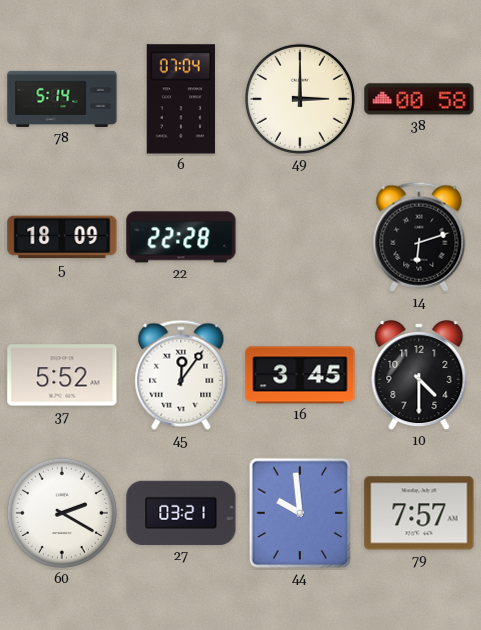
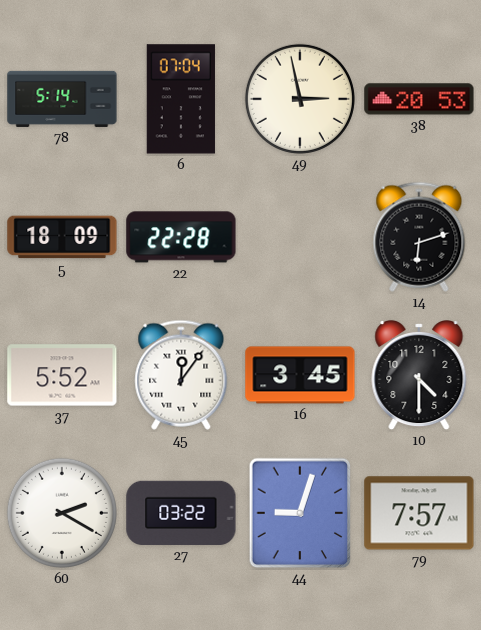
49: 3:00 -> 2:58
38: 00:58 -> 20:53
27: 03:21 -> 03:22
44: 9:59 -> 9:03
